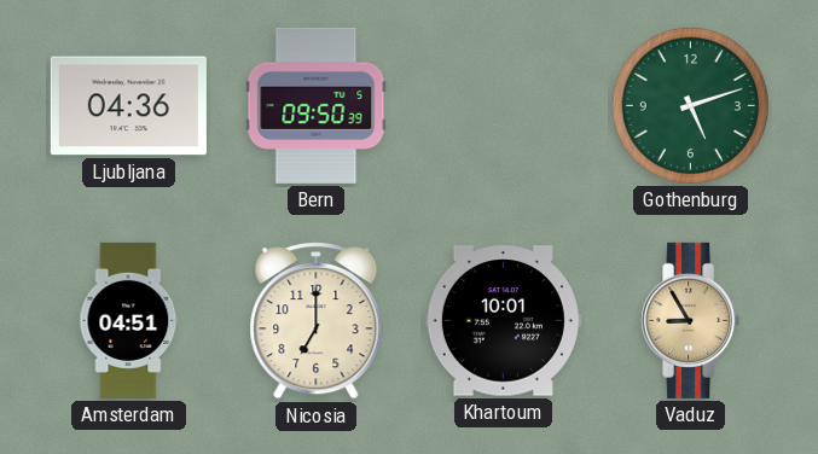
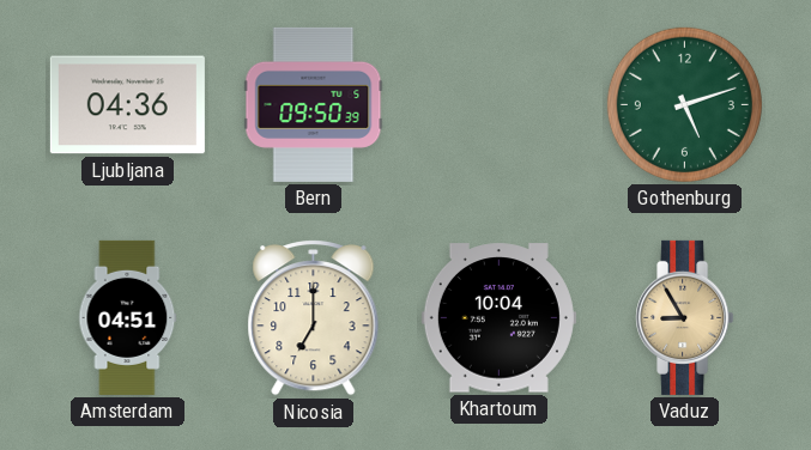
Khartoum: 10:01 -> 10:04
